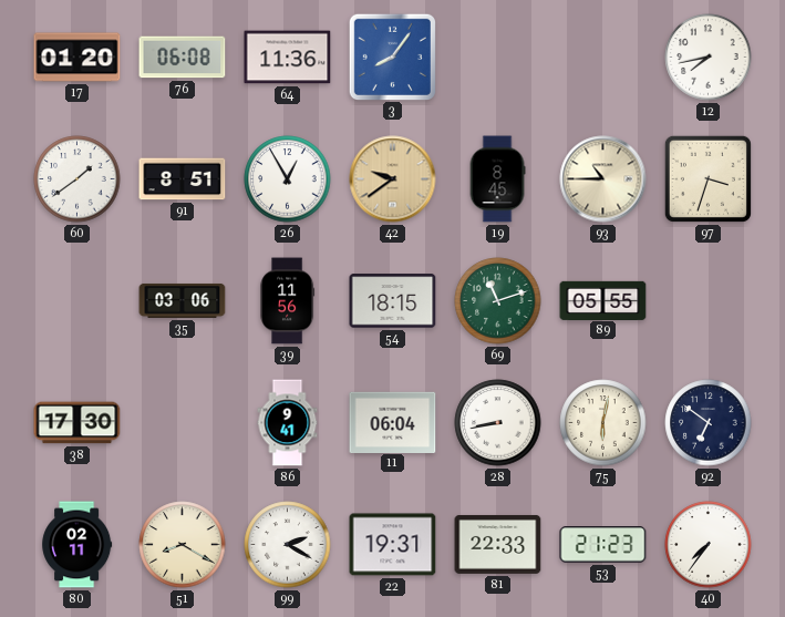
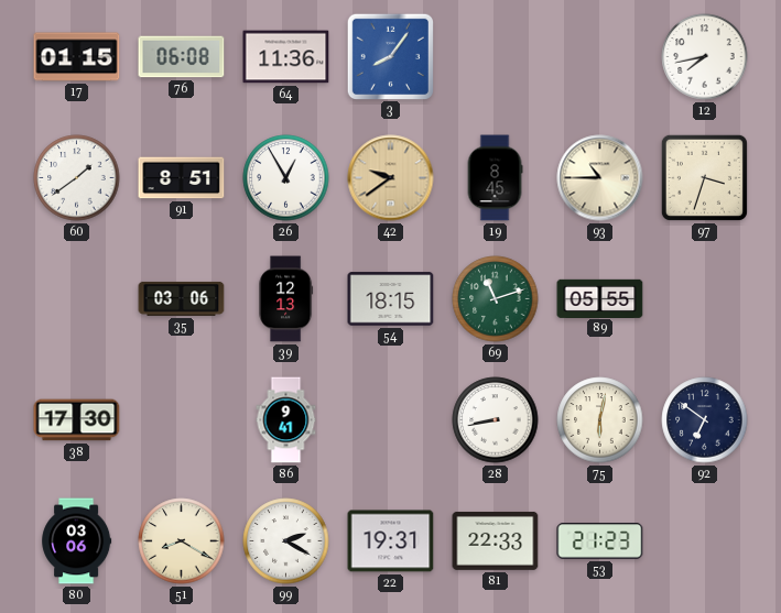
17: 01:20 -> 01:15
39: 11:56 -> 12:13
11: 06:04 -> none
80: 02:11 -> 03:06
40: 7:36 -> none
